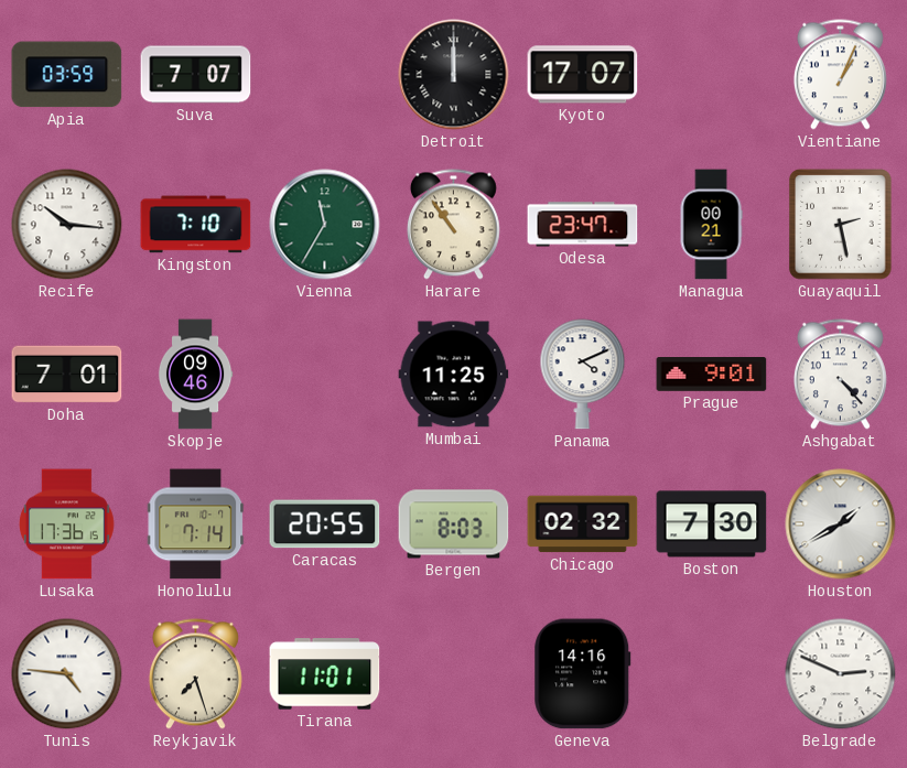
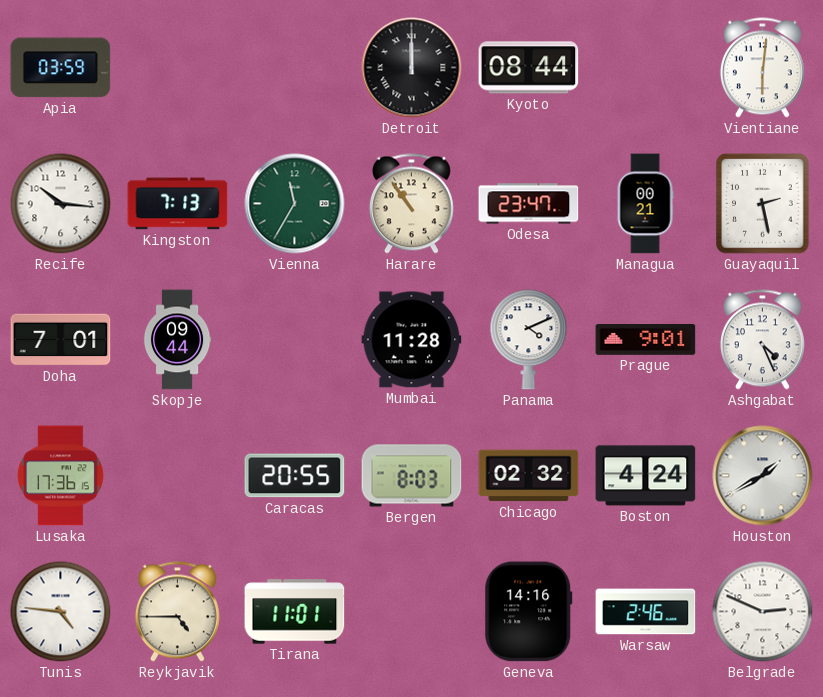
Suva: 7:07 -> none
Kyoto: 17:07 -> 08:44
Vientiane: 1:04 -> 6:01
Kingston: 7:10 -> 7:13
Skopje: 09:46 -> 09:44
Mumbai: 11:25 -> 11:28
Ashgabat: 4:23 -> 4:26
Honolulu: 7:14 -> none
Boston: 7:30 -> 4:24
Reykjavik: 7:27 -> 4:45
Warsaw: none -> 2:46
